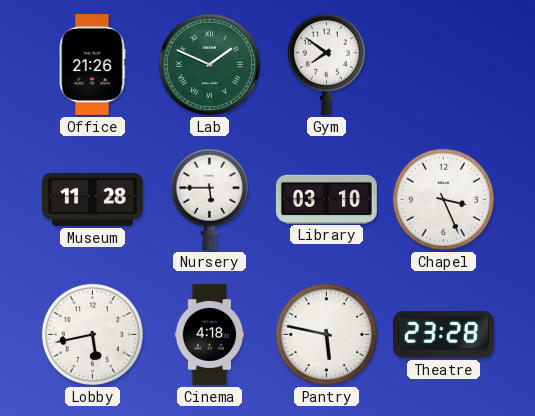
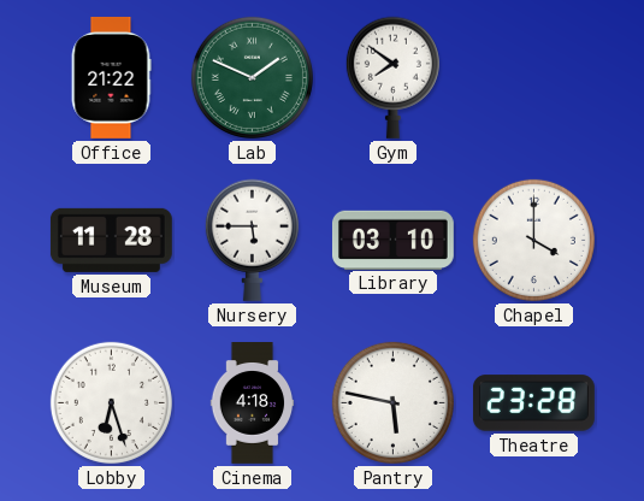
Office: 21:26 -> 21:22
Chapel: 3:26 -> 4:00
Lobby: 5:43 -> 6:27
